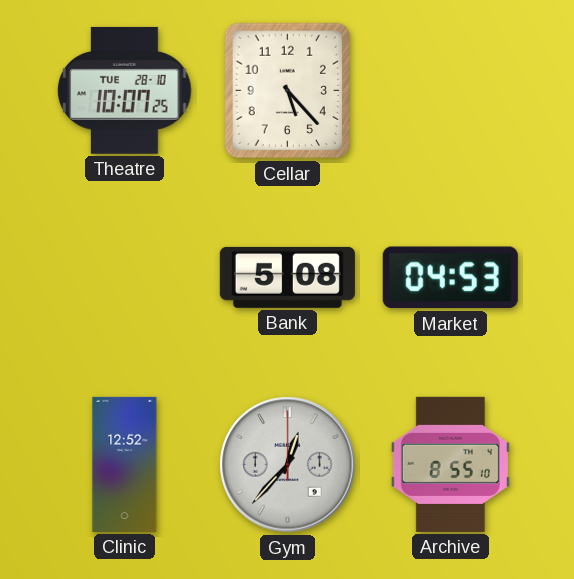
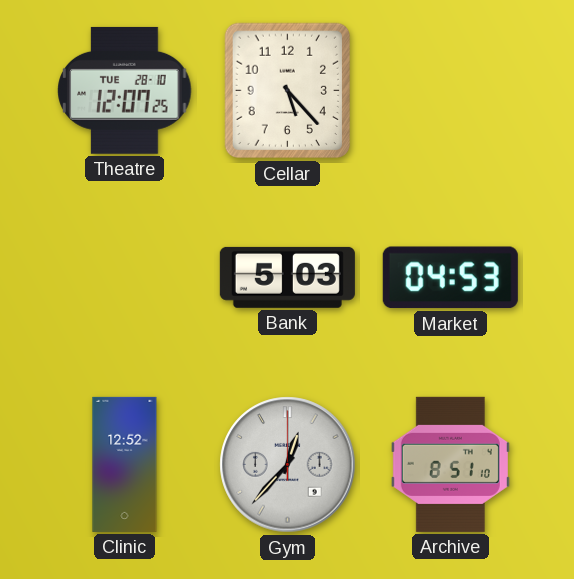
Theatre: 10:07 -> 12:07
Bank: 5:08 -> 5:03
Archive: 8:55 -> 8:51
